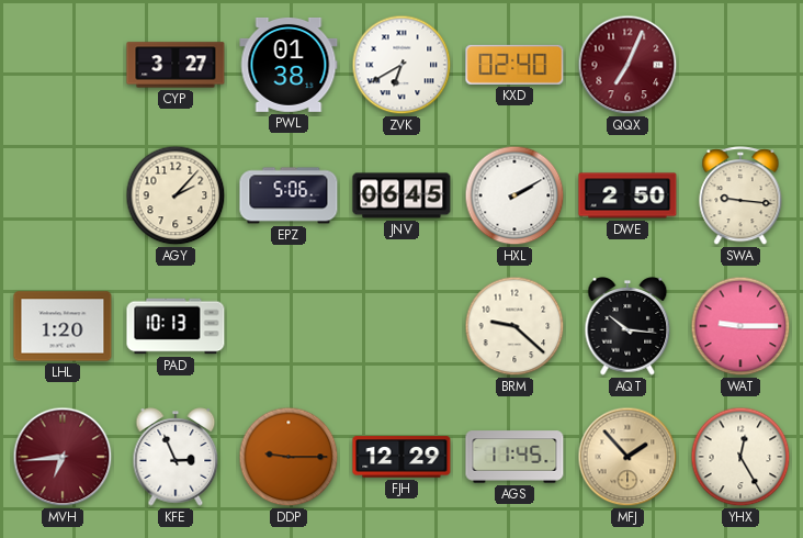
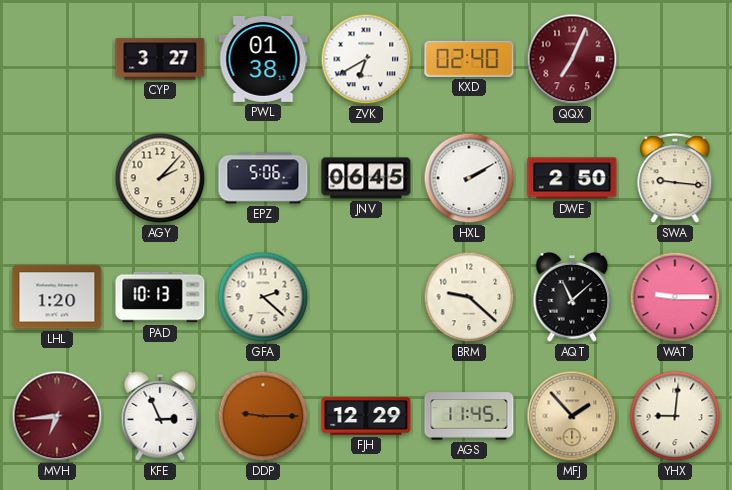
GFA: none -> 2:22
AQT: 10:16 -> 11:08
YHX: 12:25 -> 9:01
